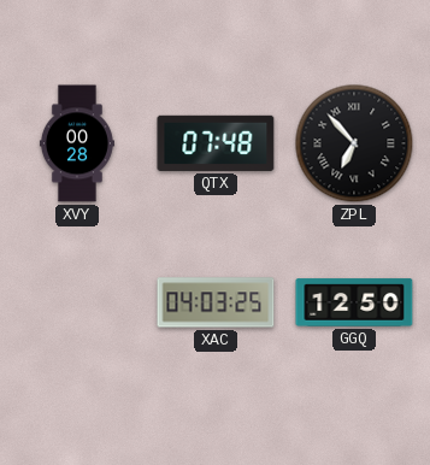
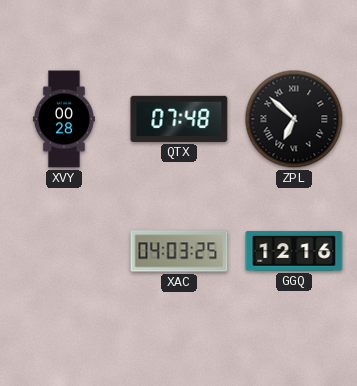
ZPL: 6:53 -> 6:52
GGQ: 12:50 -> 12:16
